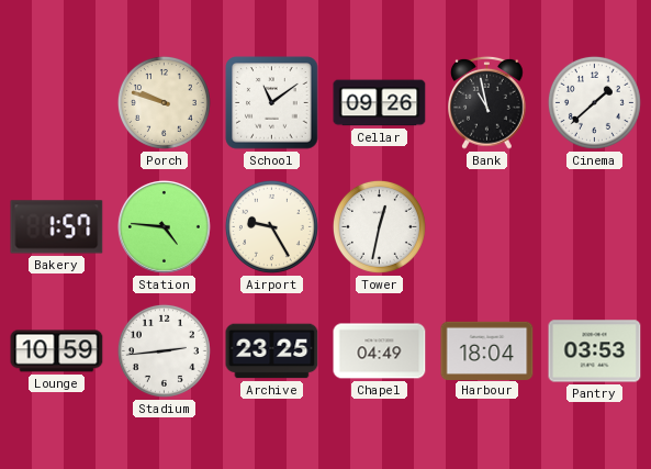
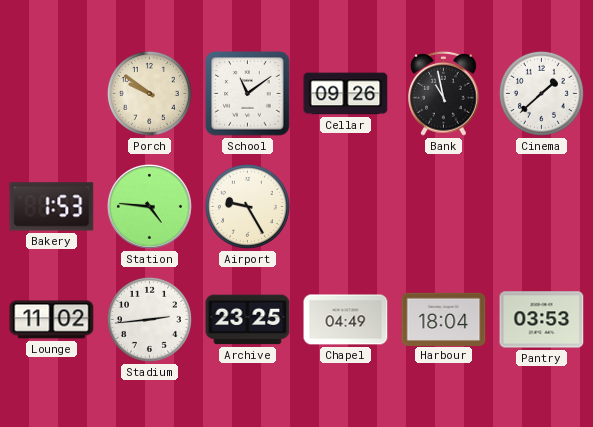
Porch: 9:48 -> 9:51
Bakery: 1:57 -> 1:53
Tower: 12:32 -> none
Lounge: 10:59 -> 11:02
